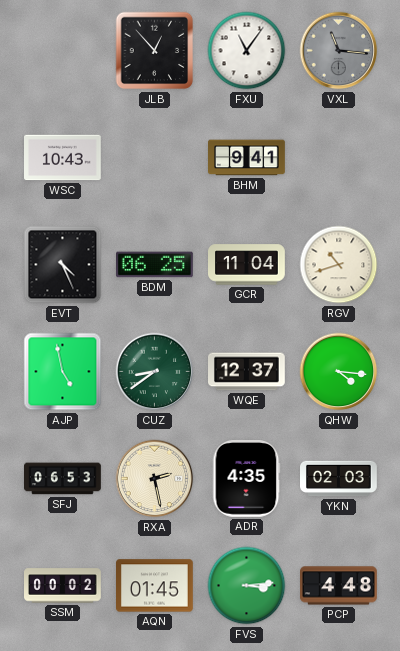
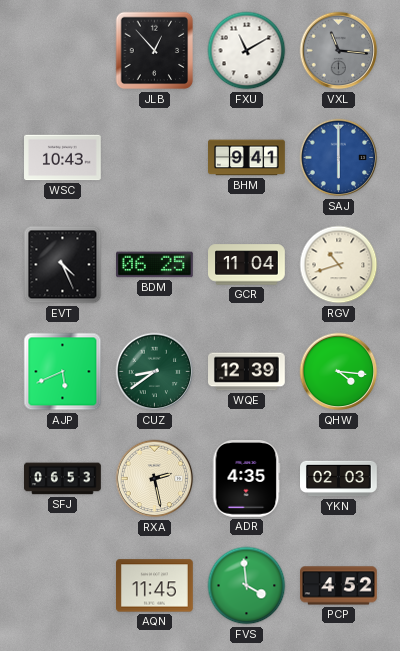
FXU: 11:06 -> 11:10
SAJ: none -> 6:00
AJP: 4:58 -> 5:41
WQE: 12:37 -> 12:39
SSM: 00:02 -> none
AQN: 01:45 -> 11:45
FVS: 3:14 -> 3:59
PCP: 4:48 -> 4:52
